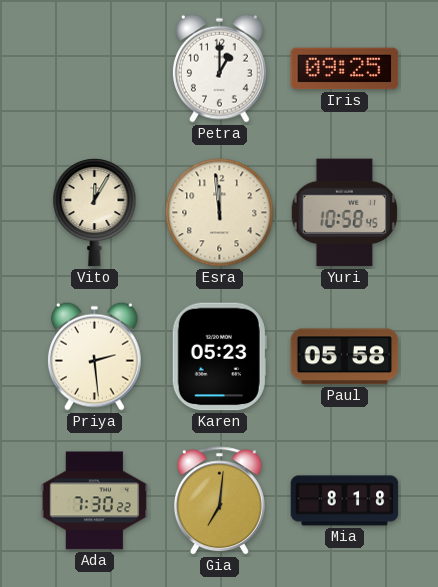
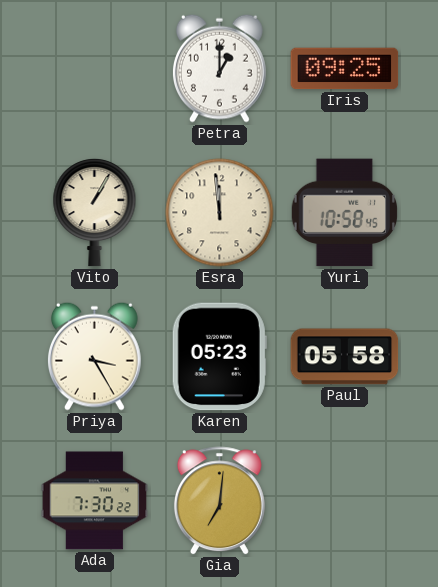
Vito: 12:05 -> 1:05
Priya: 2:29 -> 3:25
Mia: 8:18 -> none
